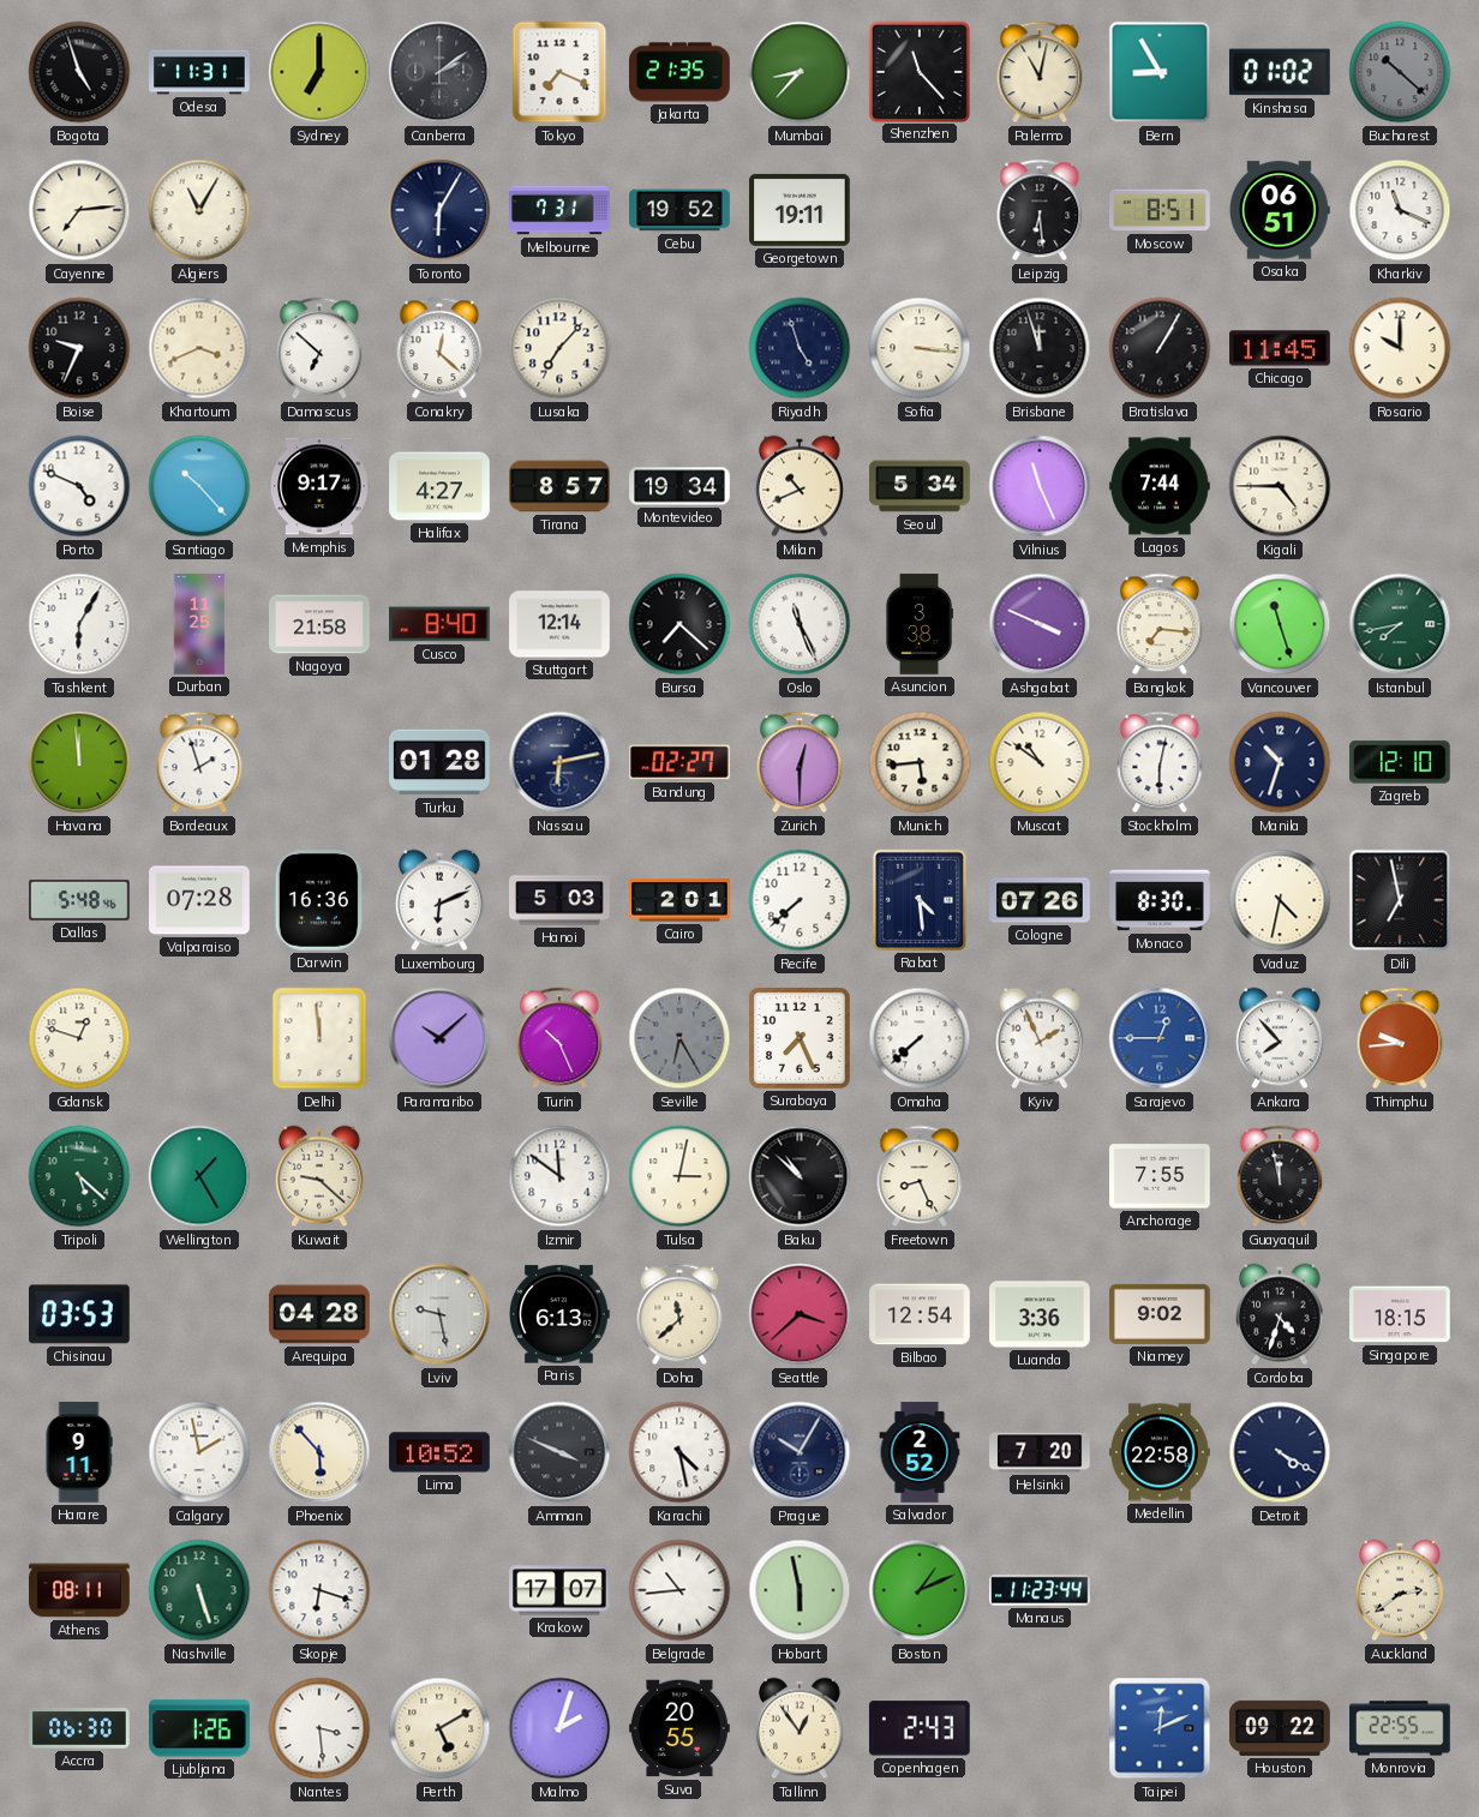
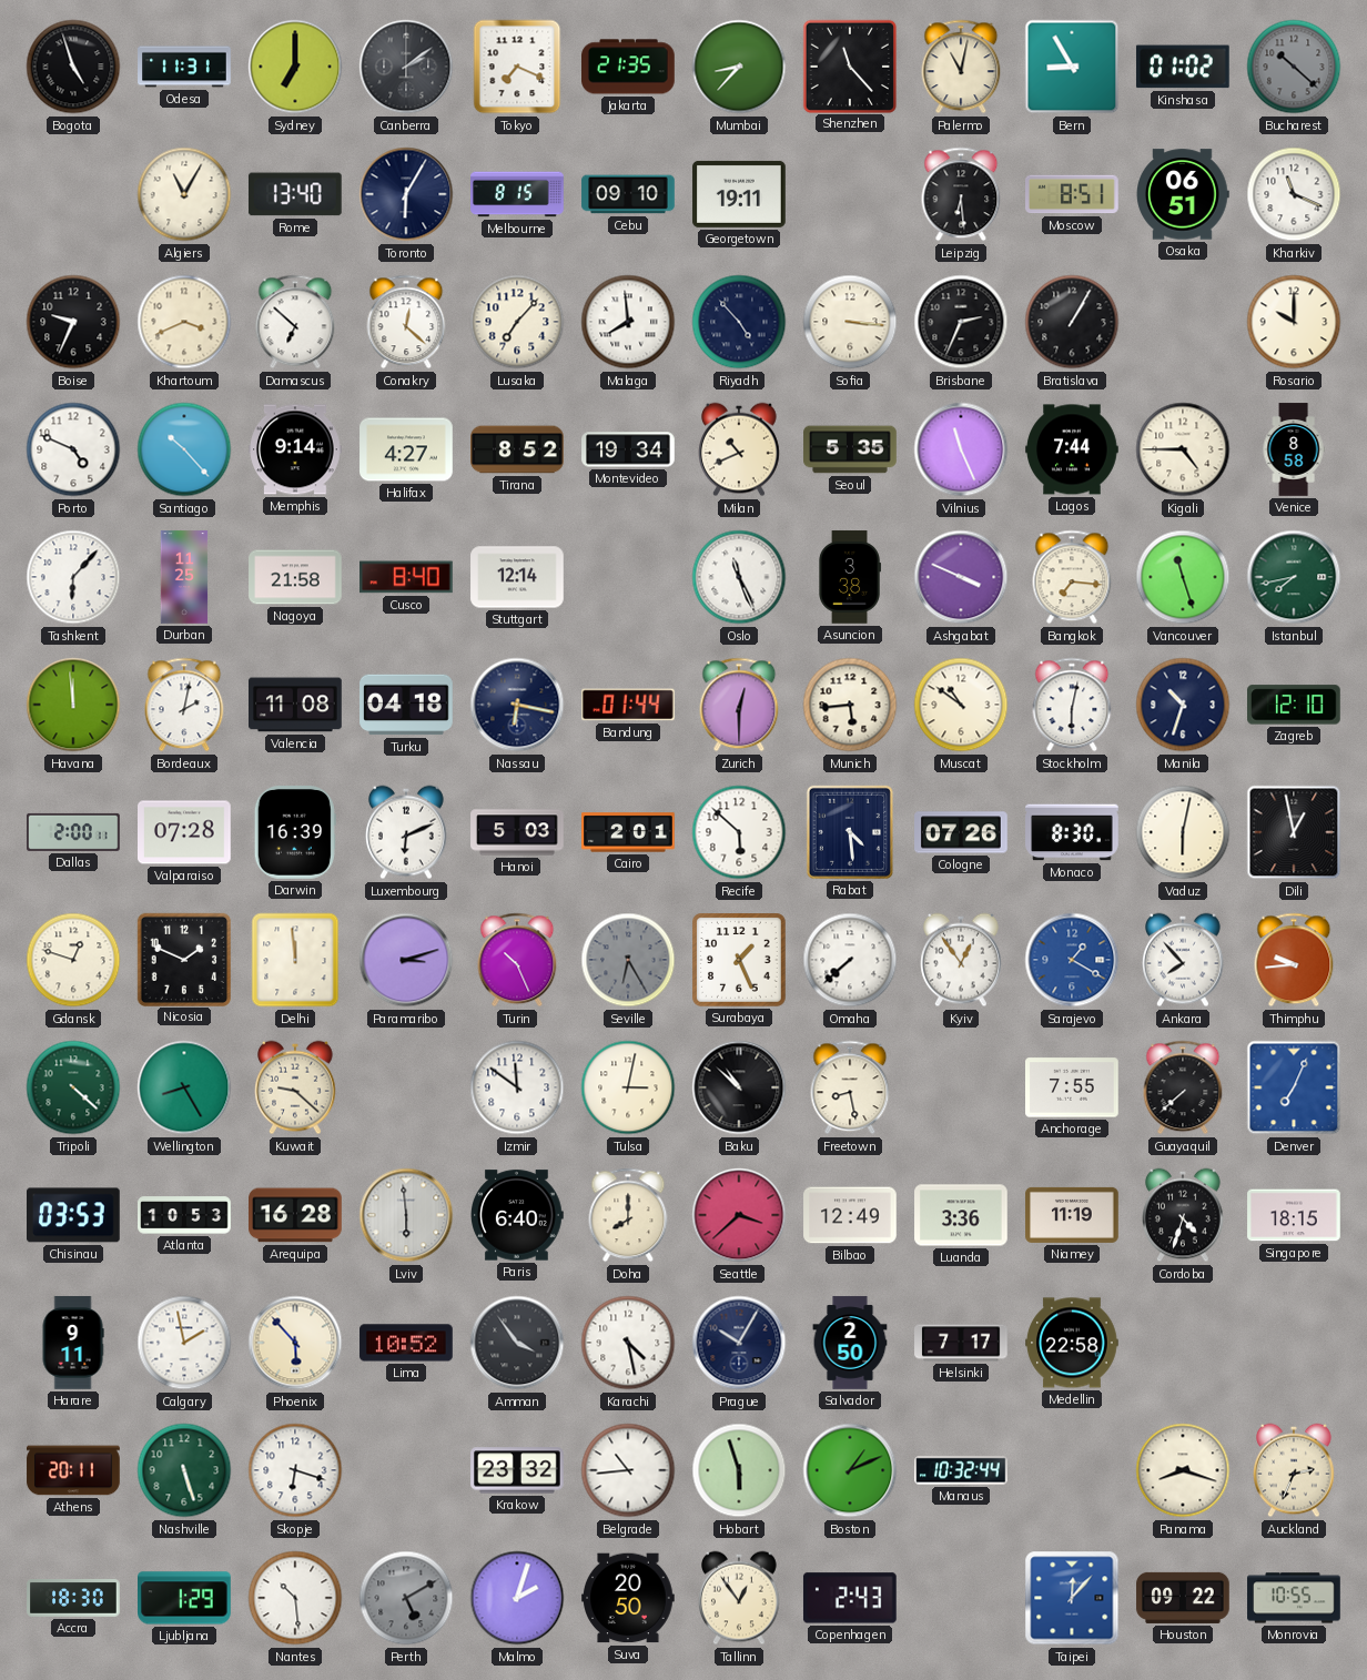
Cayenne: 7:14 -> none
Rome: none -> 13:40
Melbourne: 7:31 -> 8:15
Cebu: 19:52 -> 09:10
Malaga: none -> 7:59
Riyadh: 4:57 -> 4:53
Brisbane: 11:57 -> 2:34
Chicago: 11:45 -> none
Memphis: 9:17 -> 9:14
Tirana: 8:57 -> 8:52
Seoul: 5:34 -> 5:35
Venice: none -> 8:58
Tashkent: 6:05 -> 6:07
Bursa: 7:22 -> none
Bordeaux: 1:57 -> 2:02
Valencia: none -> 11:08
Turku: 01:28 -> 04:18
Nassau: 6:13 -> 6:17
Bandung: 02:27 -> 01:44
Dallas: 5:48 -> 2:00
Darwin: 16:36 -> 16:39
Recife: 7:38 -> 5:52
Vaduz: 4:32 -> 6:02
Dili: 6:58 -> 12:58
Nicosia: none -> 1:49
Paramaribo: 10:08 -> 3:12
Surabaya: 7:26 -> 1:26
Kyiv: 1:56 -> 12:54
Sarajevo: 12:45 -> 1:20
Tripoli: 5:22 -> 4:22
Wellington: 1:25 -> 8:25
Freetown: 8:26 -> 8:28
Guayaquil: 11:58 -> 7:38
Denver: none -> 7:04
Atlanta: none -> 10:53
Arequipa: 04:28 -> 16:28
Lviv: 9:28 -> 5:59
Paris: 6:13 -> 6:40
Doha: 11:38 -> 8:00
Bilbao: 12:54 -> 12:49
Niamey: 9:02 -> 11:19
Amman: 3:49 -> 3:54
Salvador: 2:52 -> 2:50
Helsinki: 7:20 -> 7:17
Detroit: 4:20 -> none
Athens: 08:11 -> 20:11
Krakow: 17:07 -> 23:32
Hobart: 5:58 -> 5:57
Manaus: 11:23 -> 10:32
Panama: none -> 8:18
Auckland: 2:39 -> 2:34
Accra: 06:30 -> 18:30
Ljubljana: 1:26 -> 1:29
Nantes: 3:29 -> 10:29
Perth dial: cream -> grey
Suva: 20:55 -> 20:50
Taipei: 12:11 -> 12:07
Monrovia: 22:55 -> 10:55
